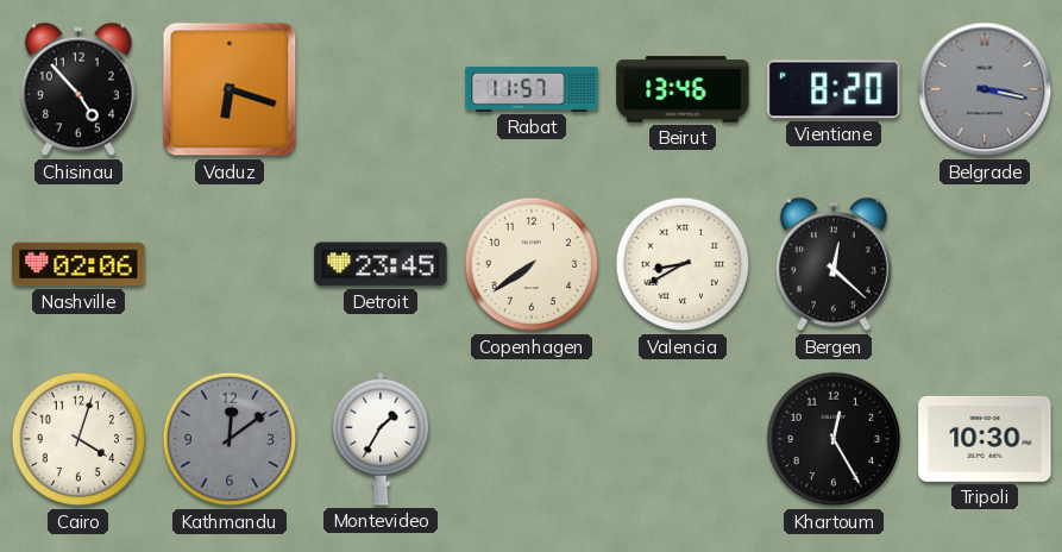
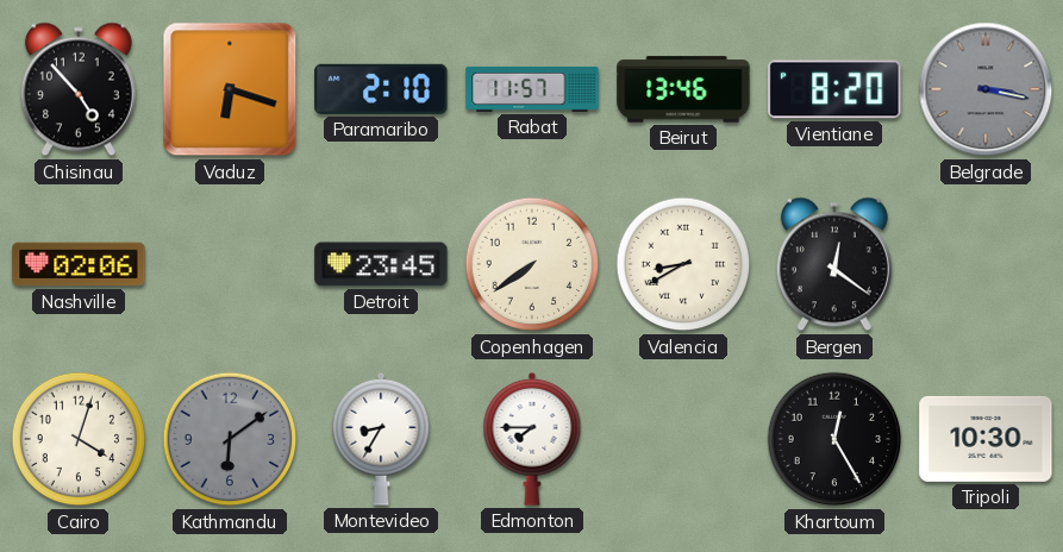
Paramaribo: none -> 2:10
Bergen: 12:22 -> 12:21
Kathmandu: 12:09 -> 6:09
Montevideo: 1:35 -> 8:35
Edmonton: none -> 7:45
